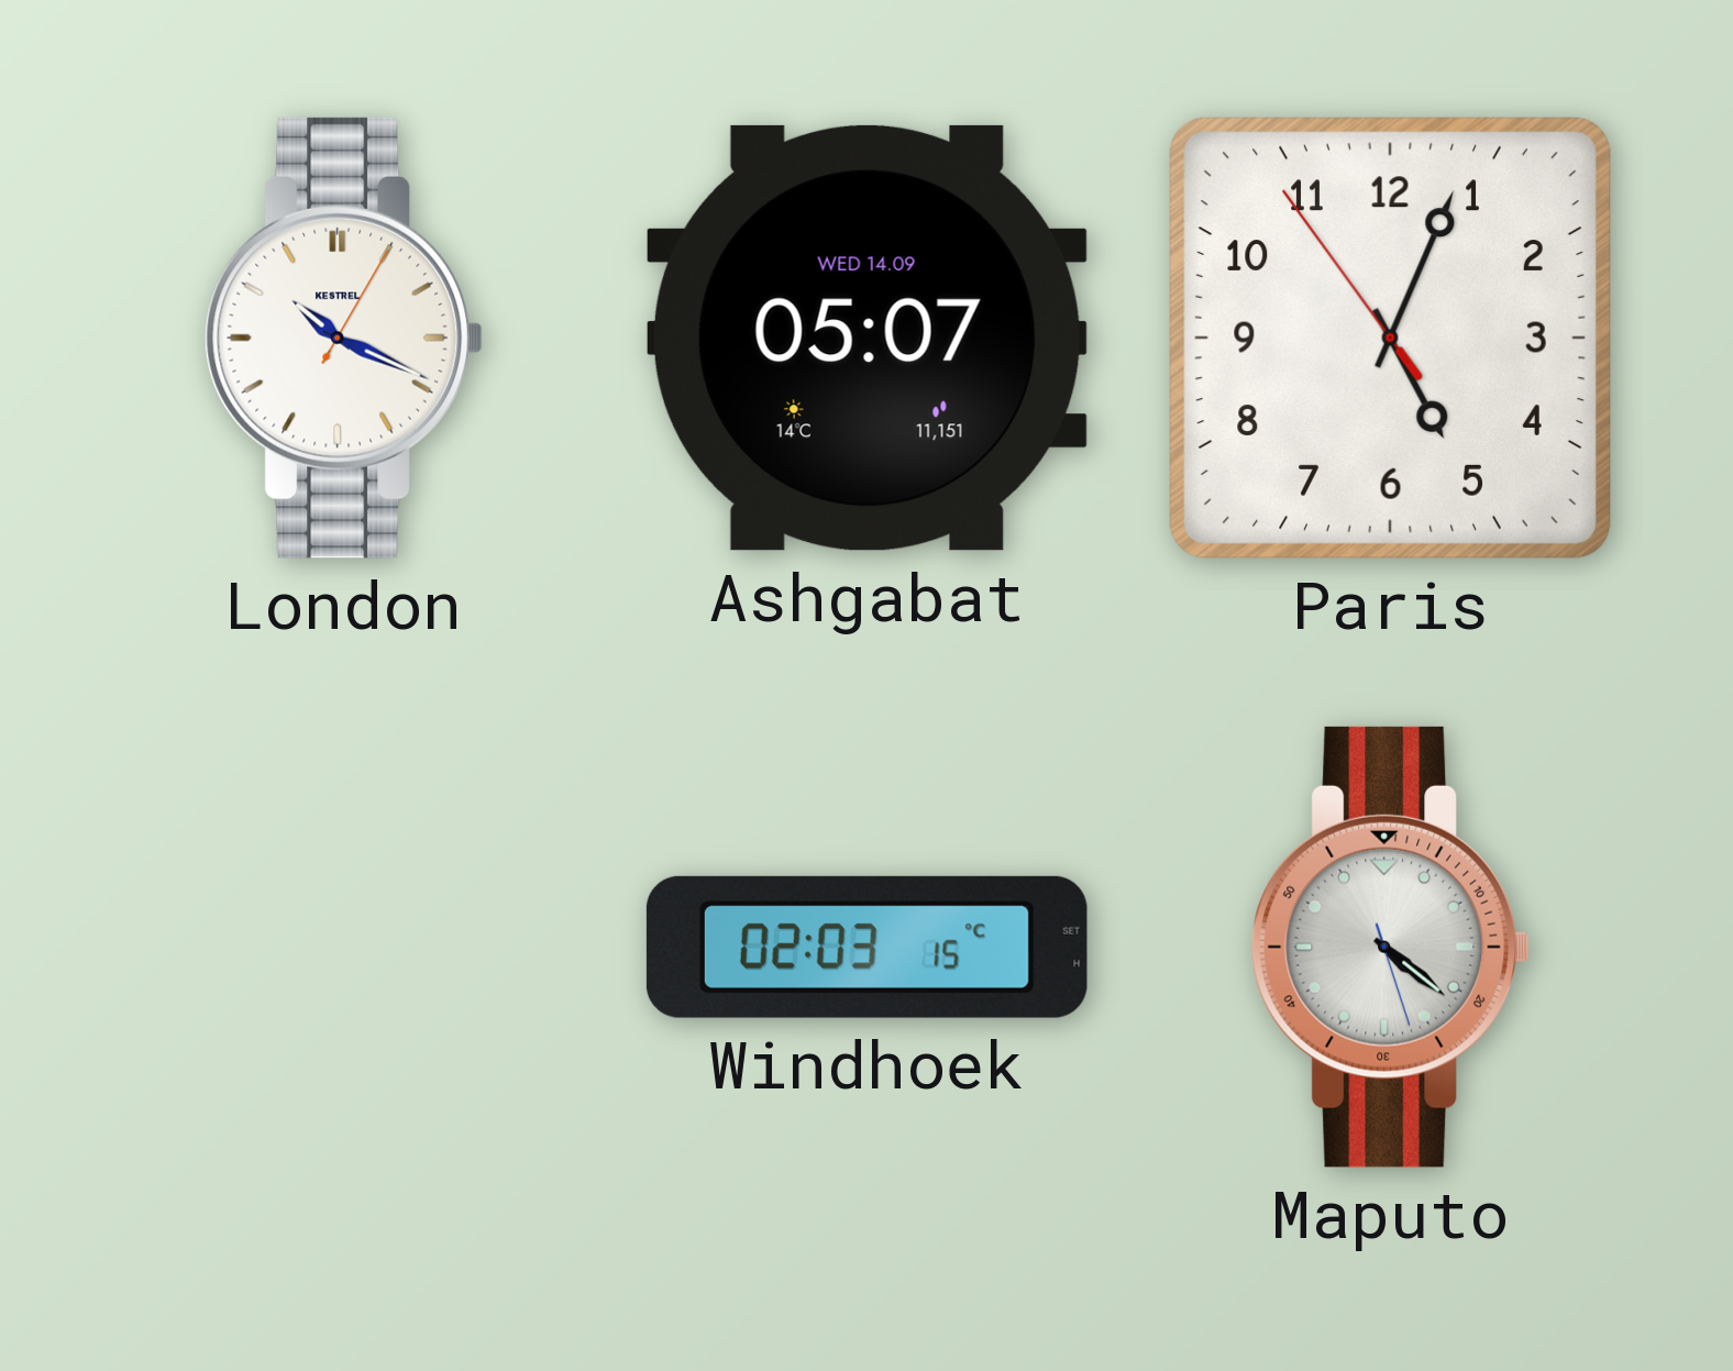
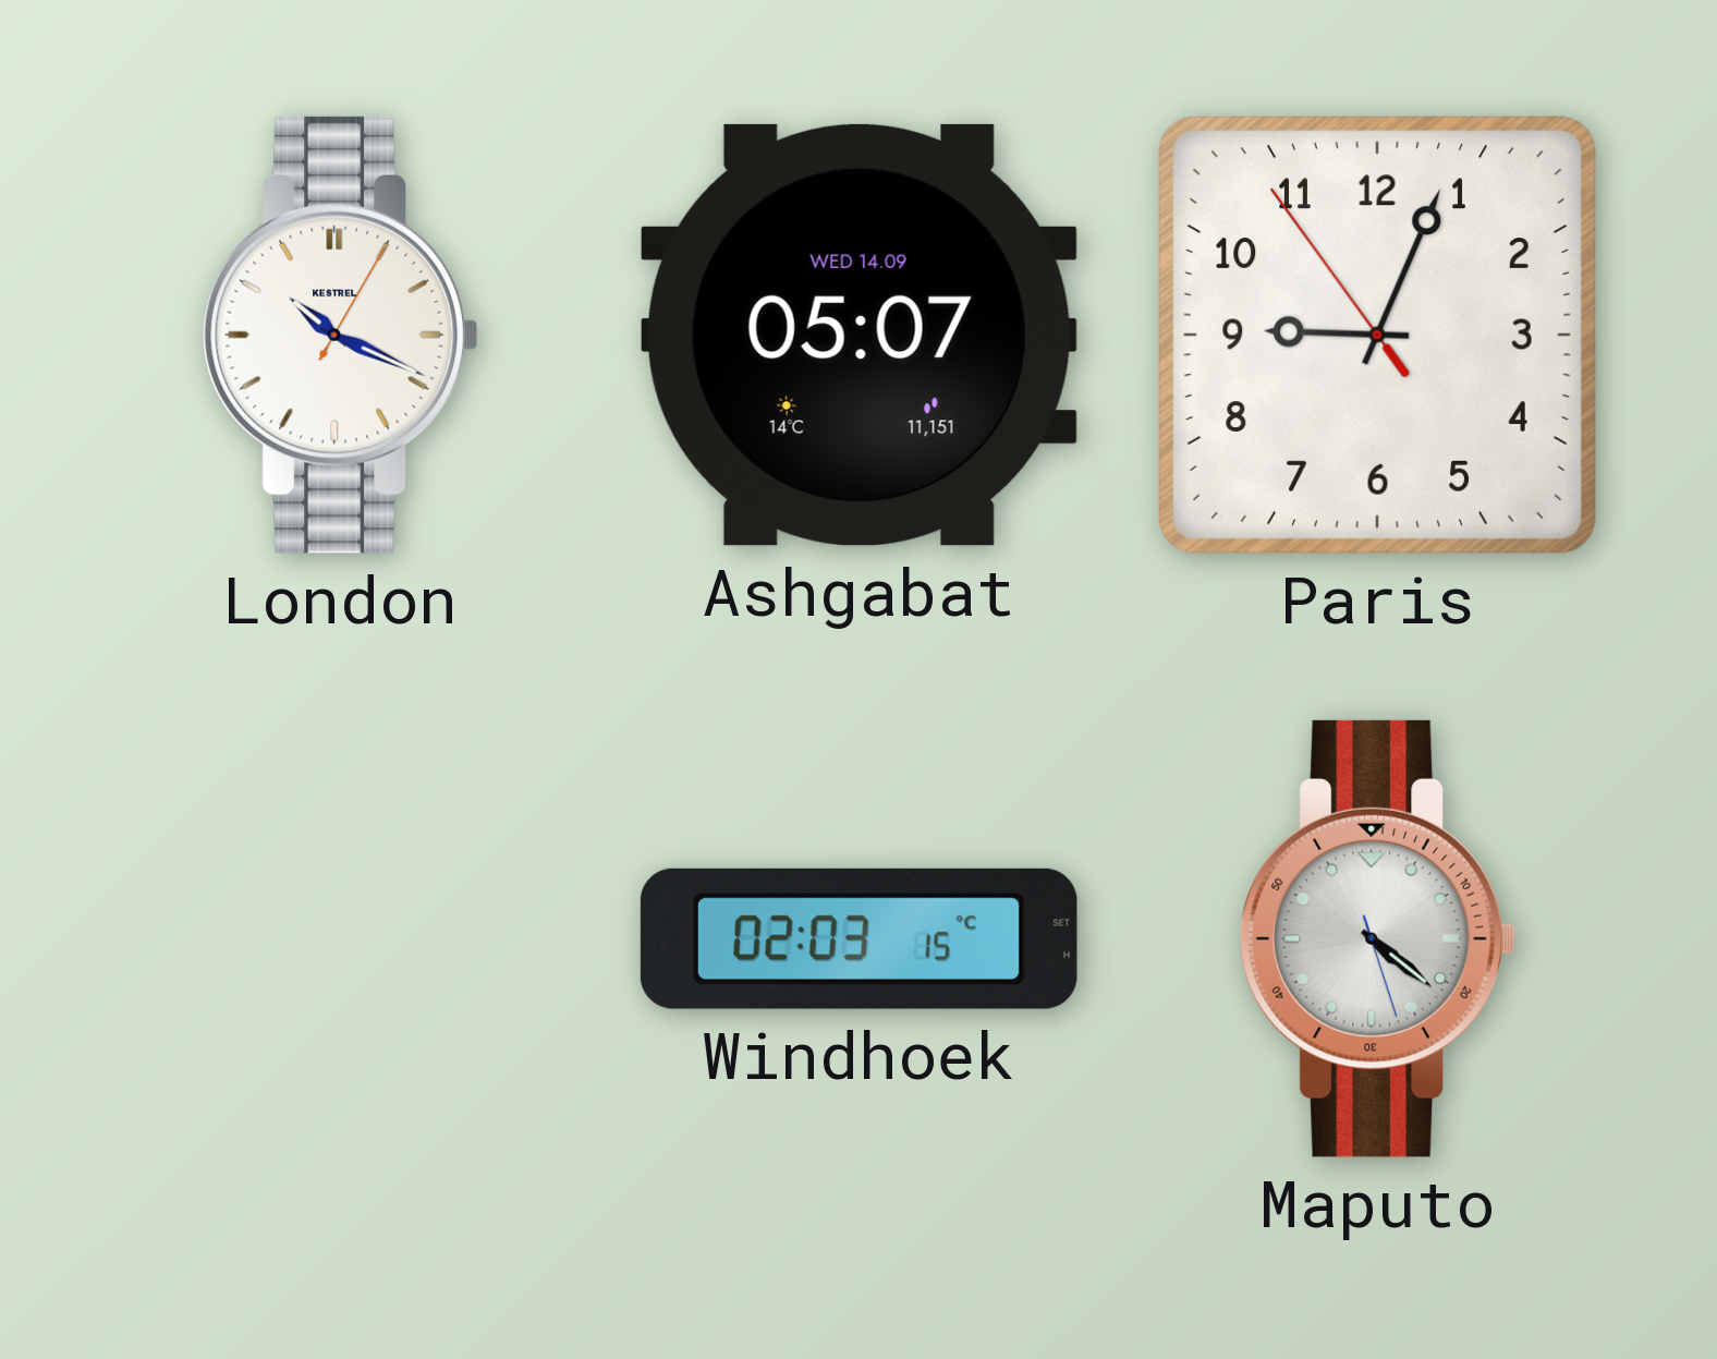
Paris: 5:03 -> 9:03
